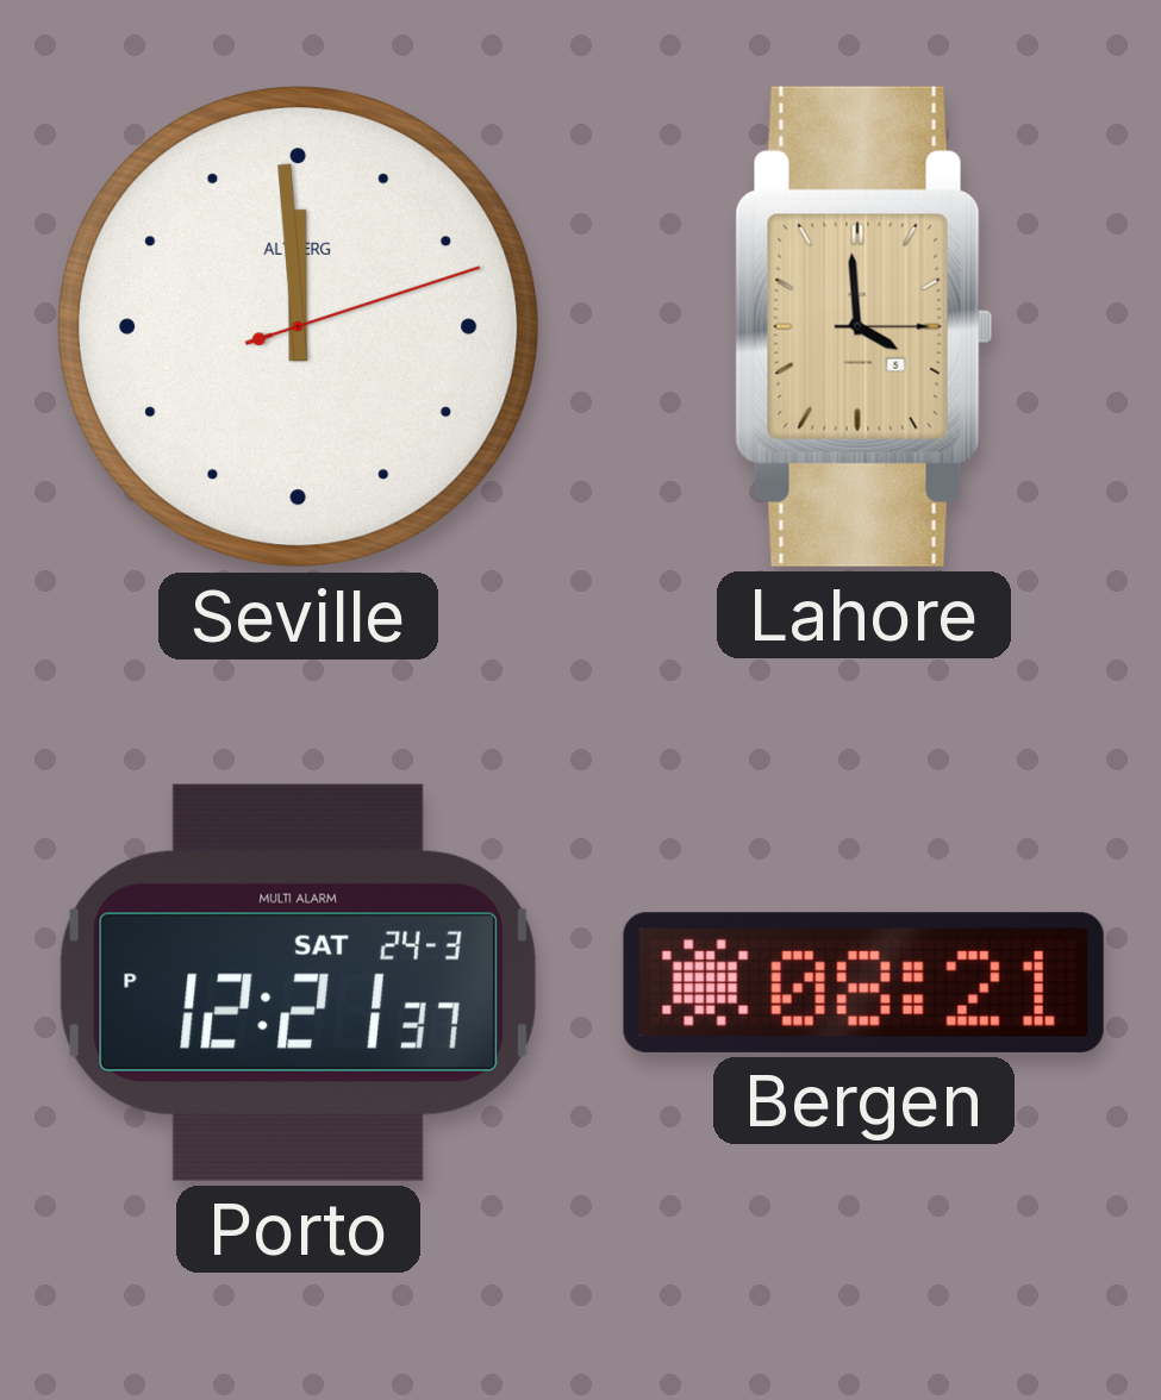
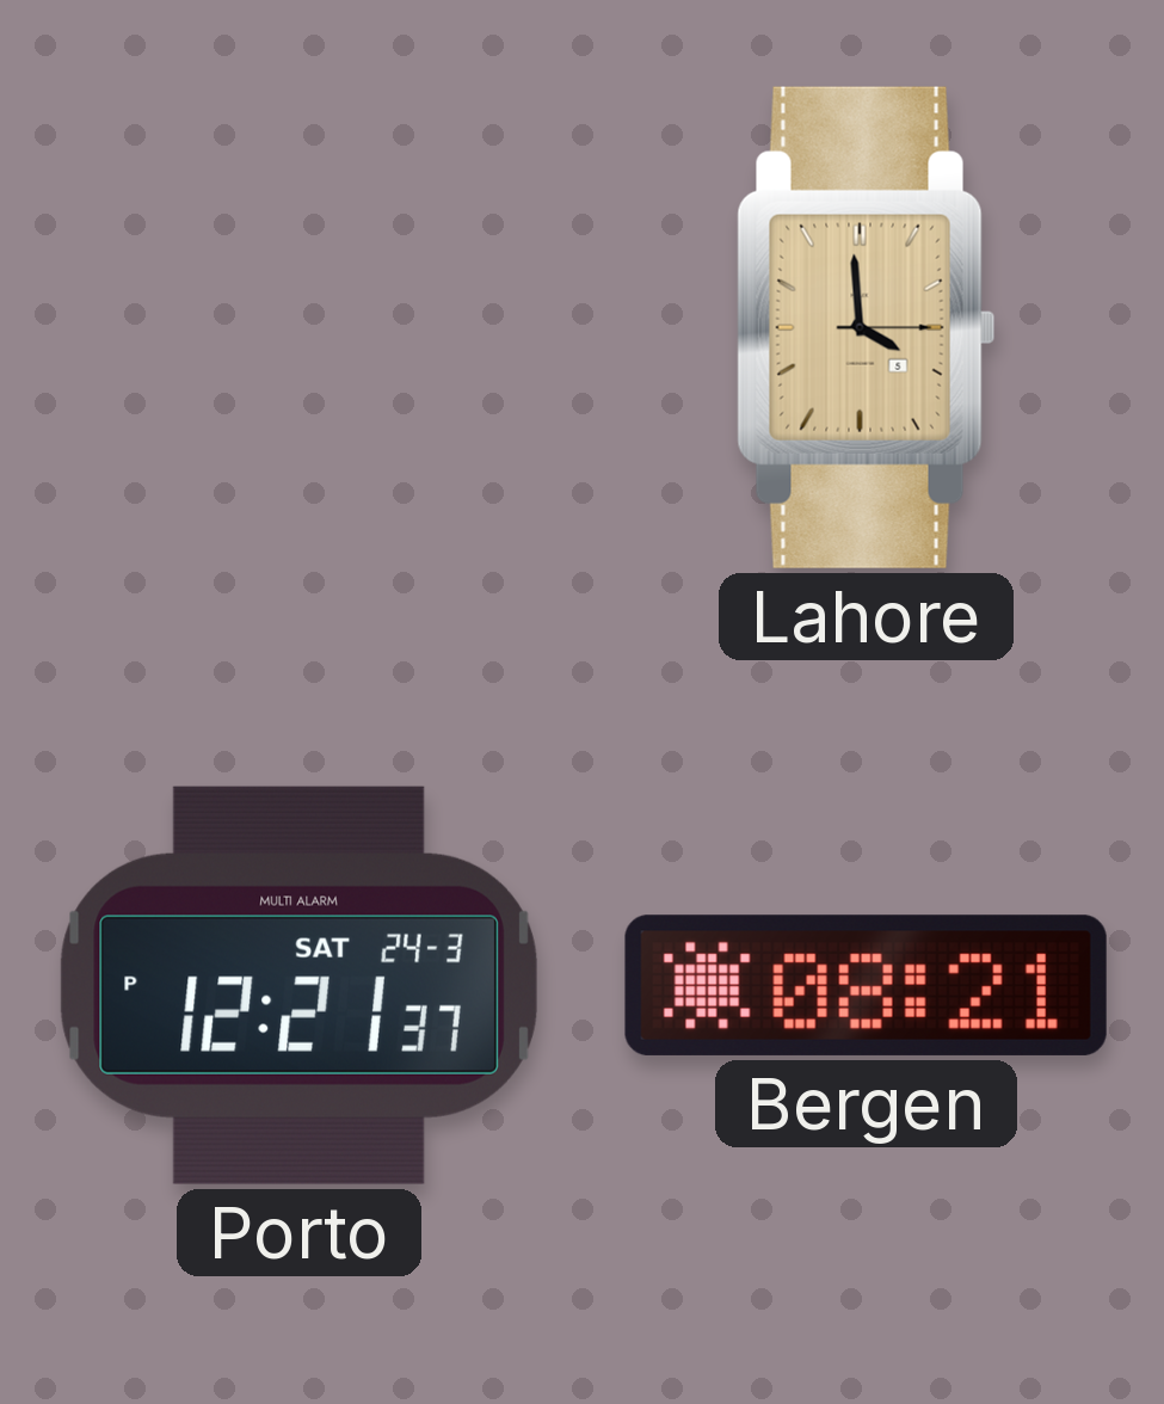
Seville: 11:59 -> none
